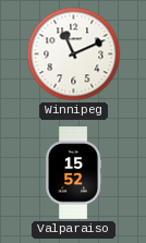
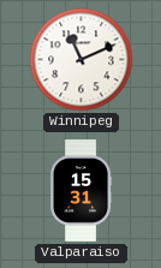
Valparaiso: 15:52 -> 15:31
